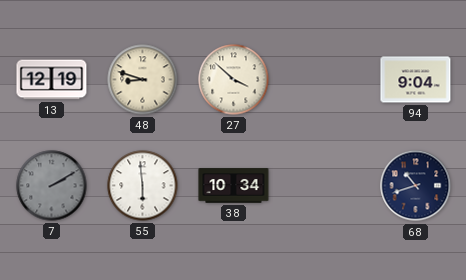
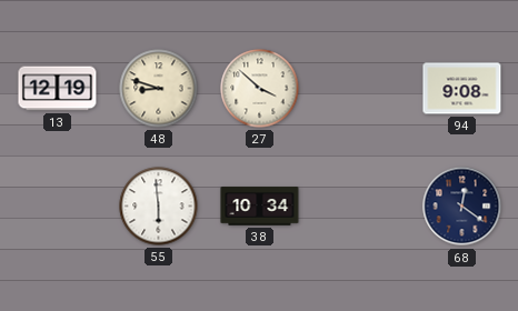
94: 9:04 -> 9:08
7: 2:10 -> none
68: 10:42 -> 12:21
